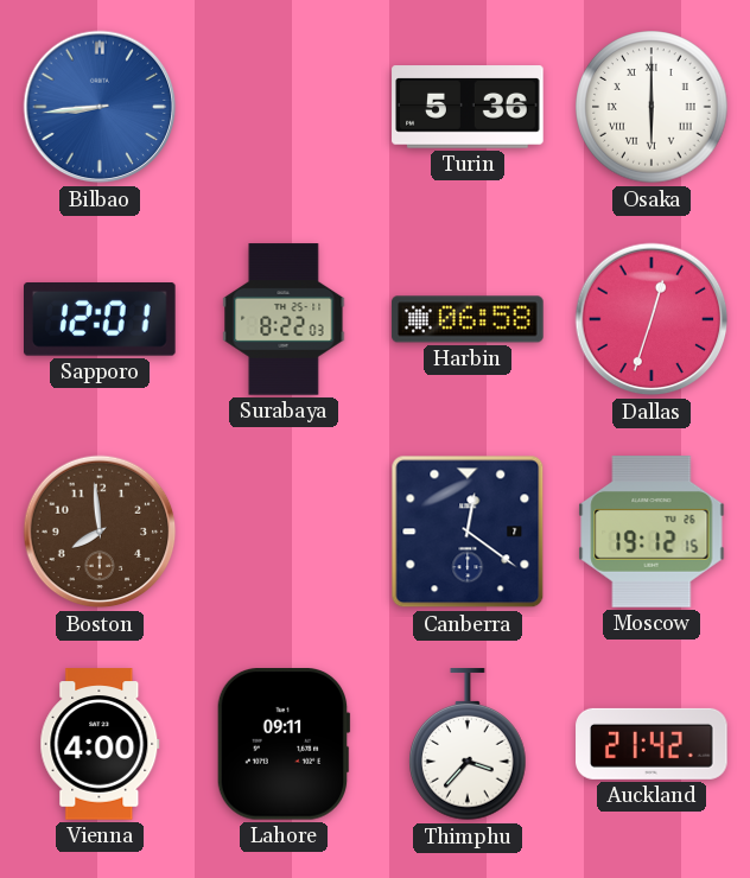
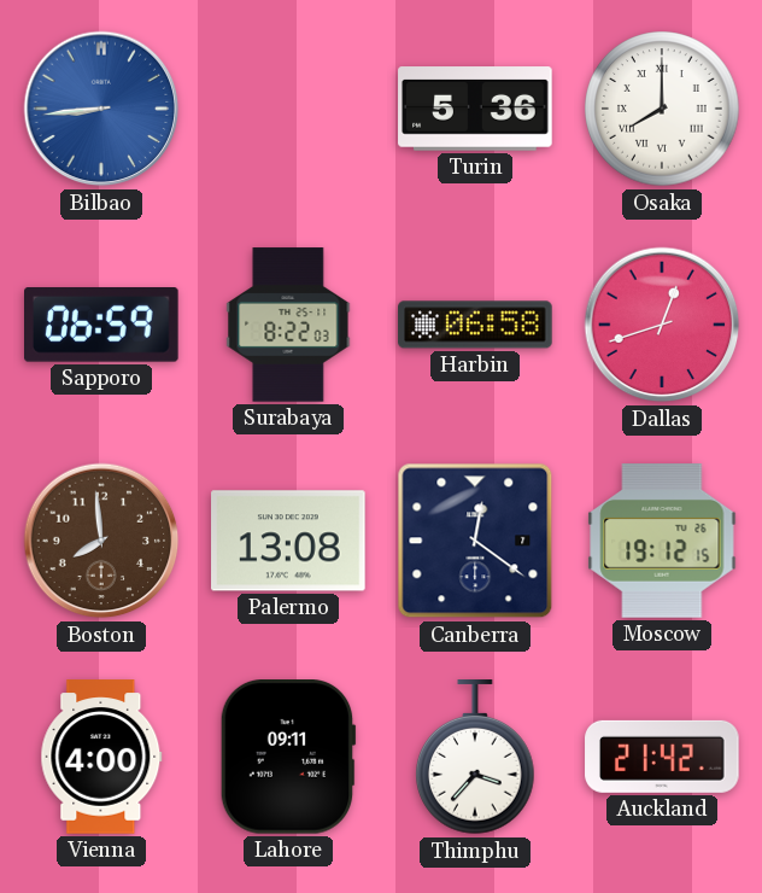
Osaka: 6:00 -> 8:00
Sapporo: 12:01 -> 06:59
Dallas: 12:33 -> 12:42
Palermo: none -> 13:08
